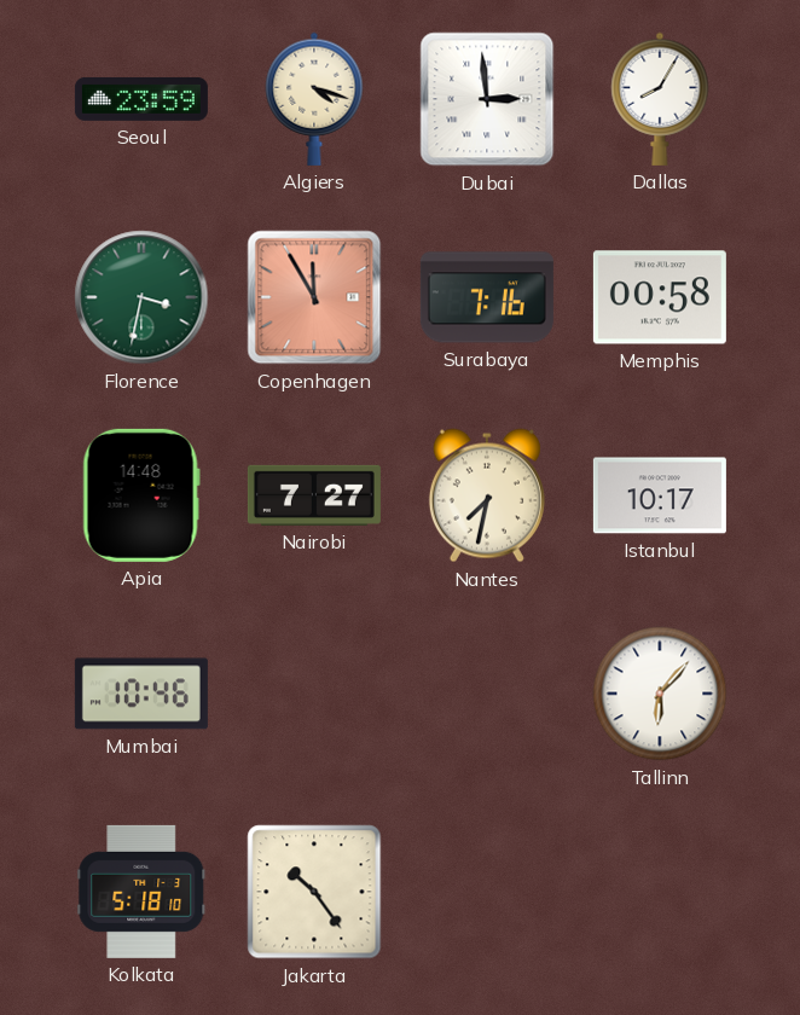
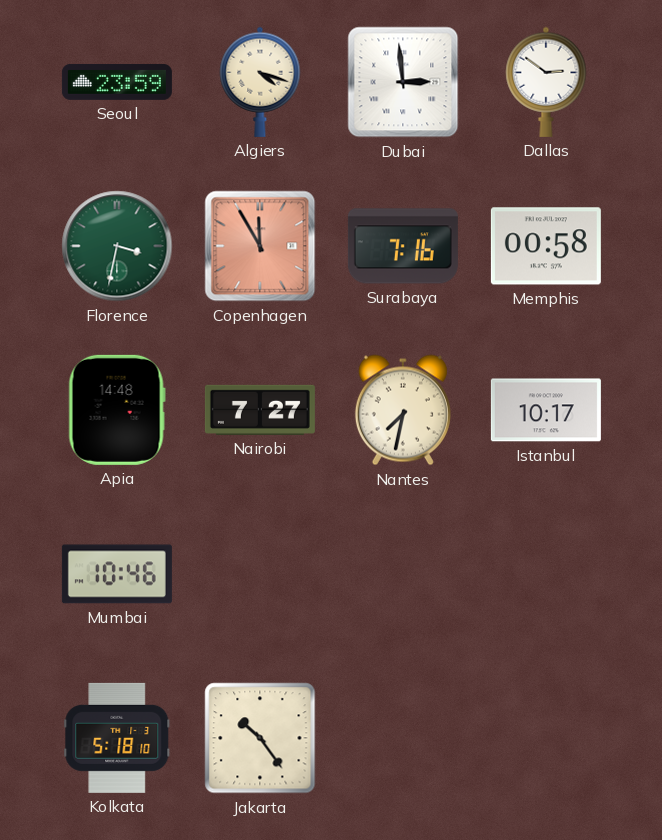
Dallas: 8:05 -> 2:51
Tallinn: 6:07 -> none
